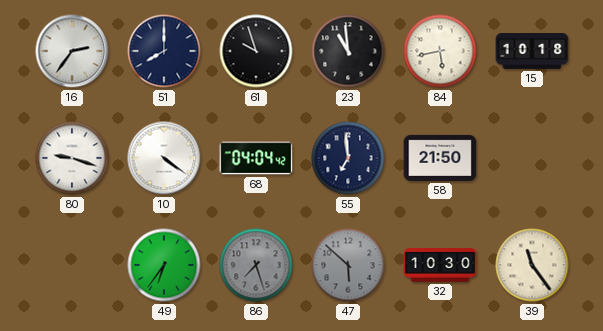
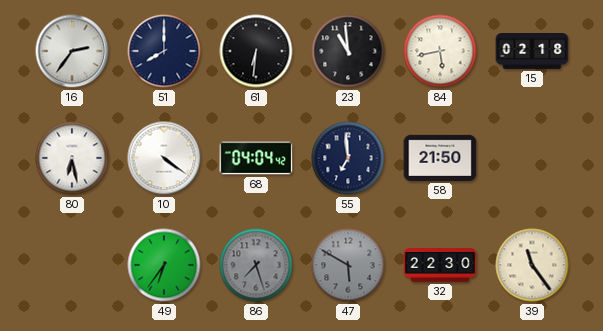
61: 9:57 -> 6:31
15: 10:18 -> 02:18
80: 9:18 -> 6:28
47: 5:52 -> 5:50
32: 10:30 -> 22:30
